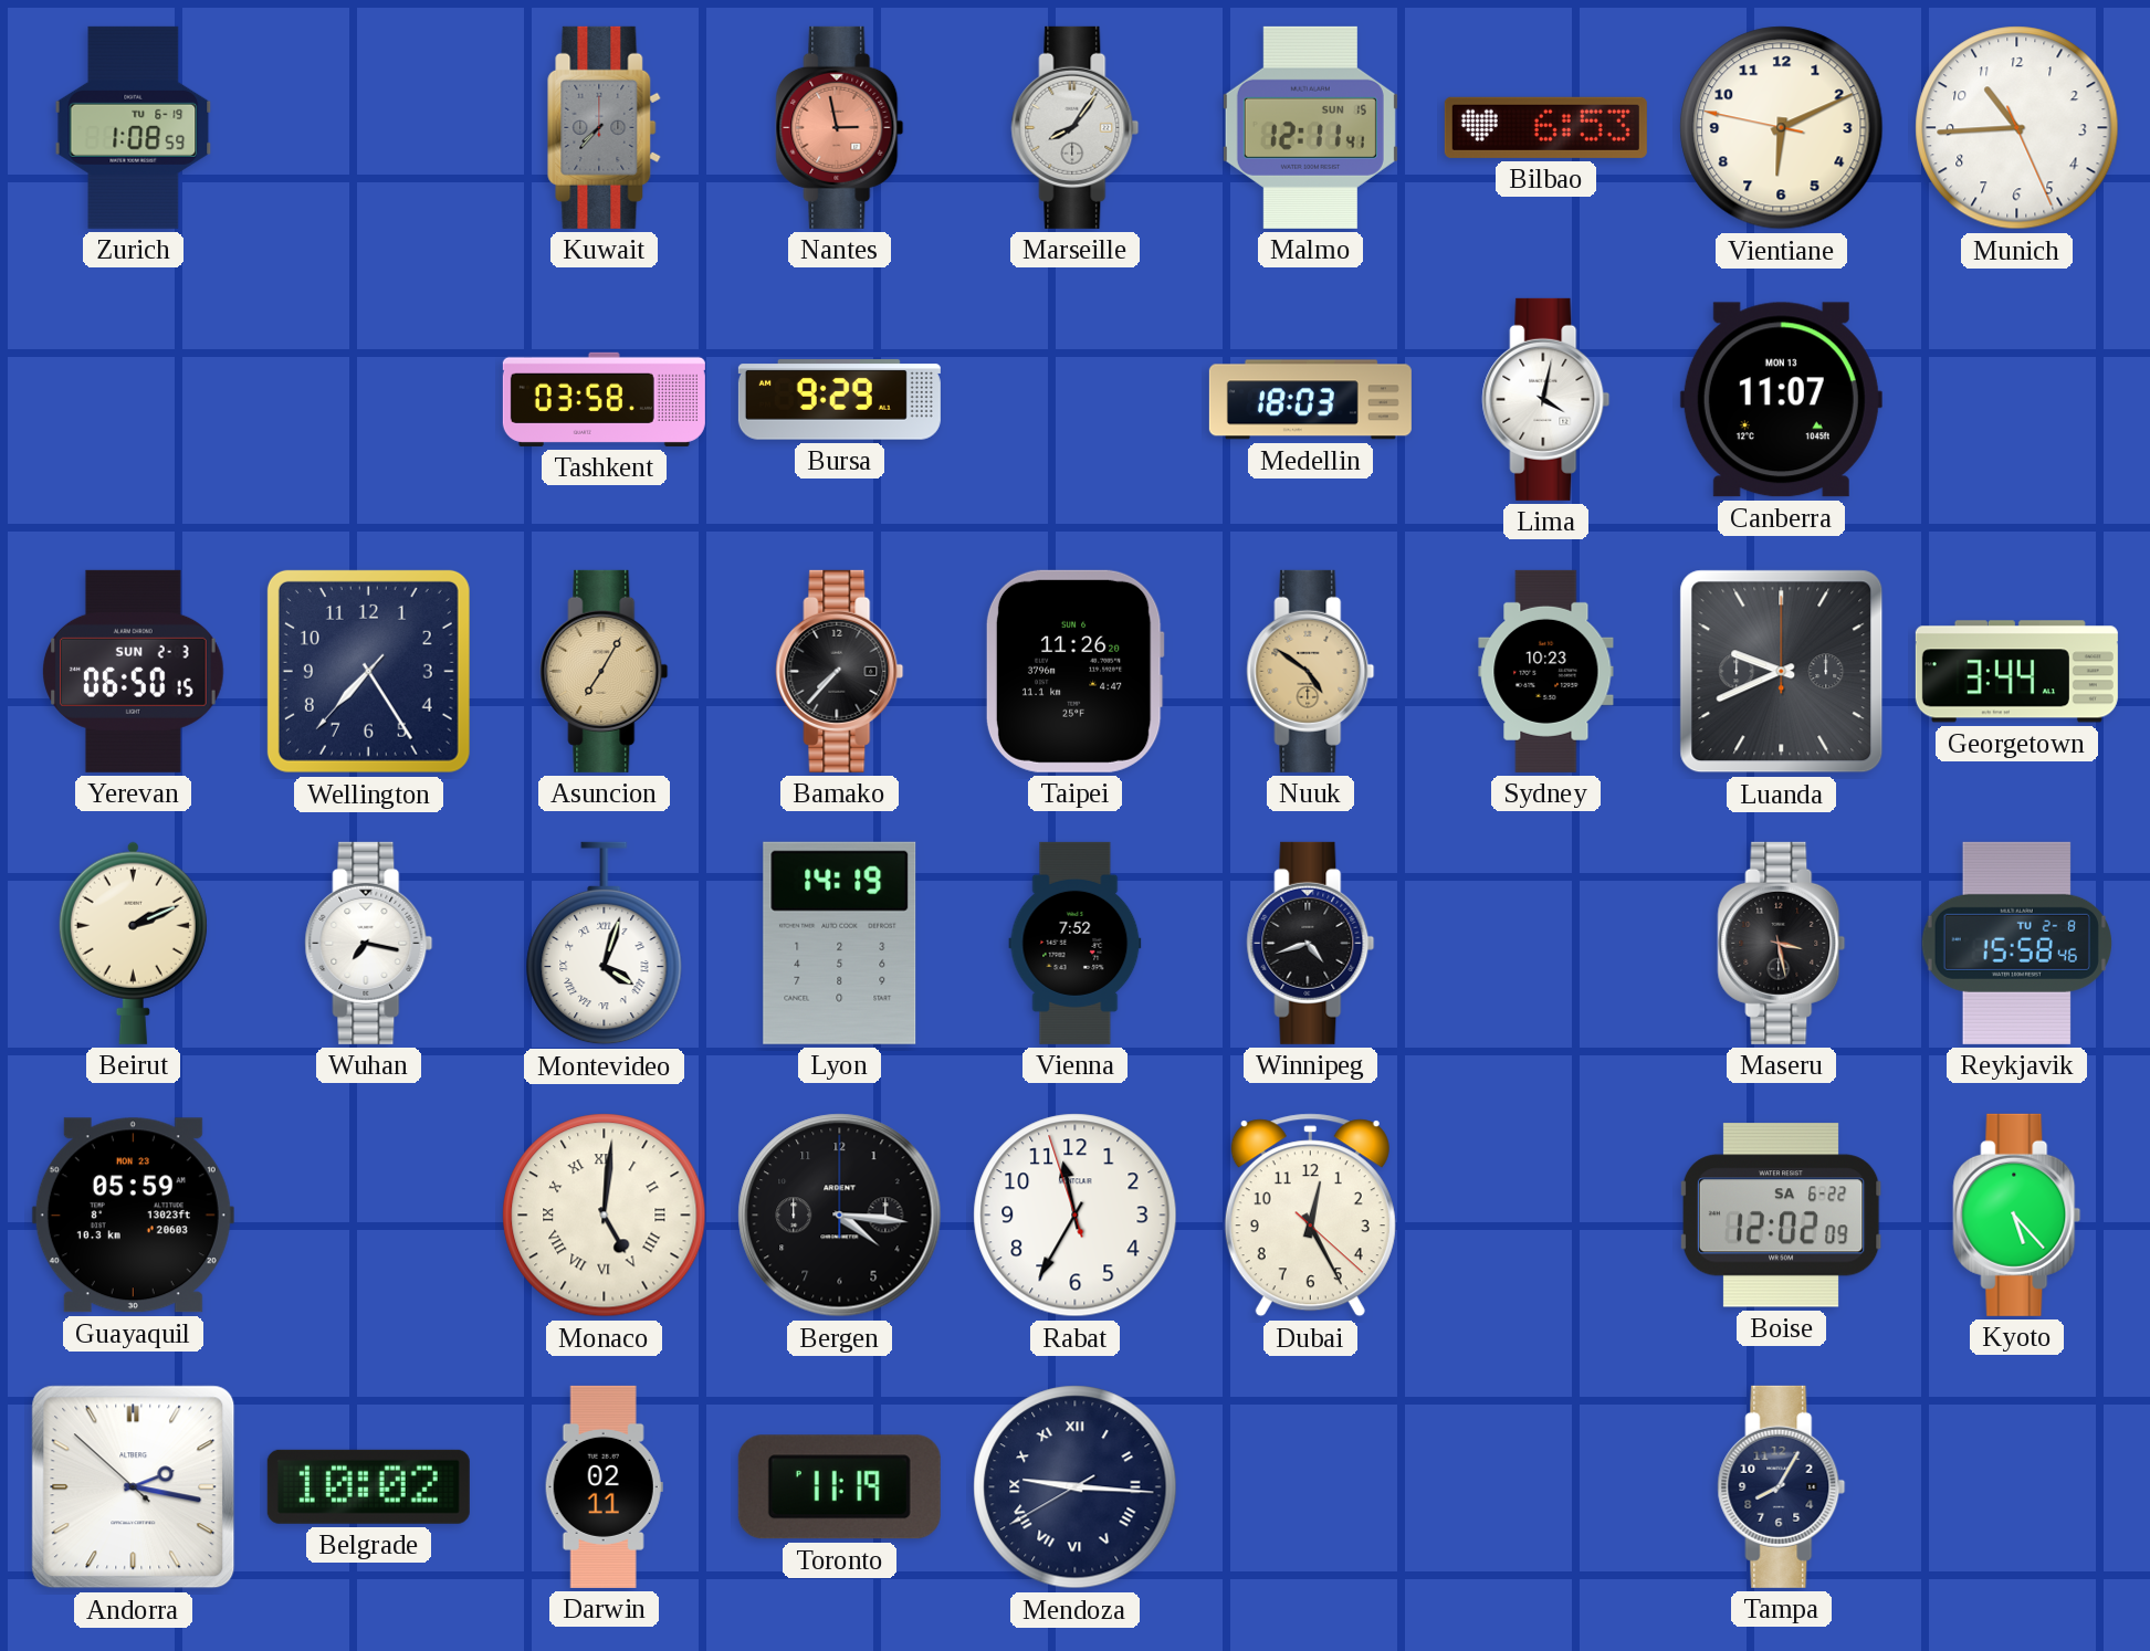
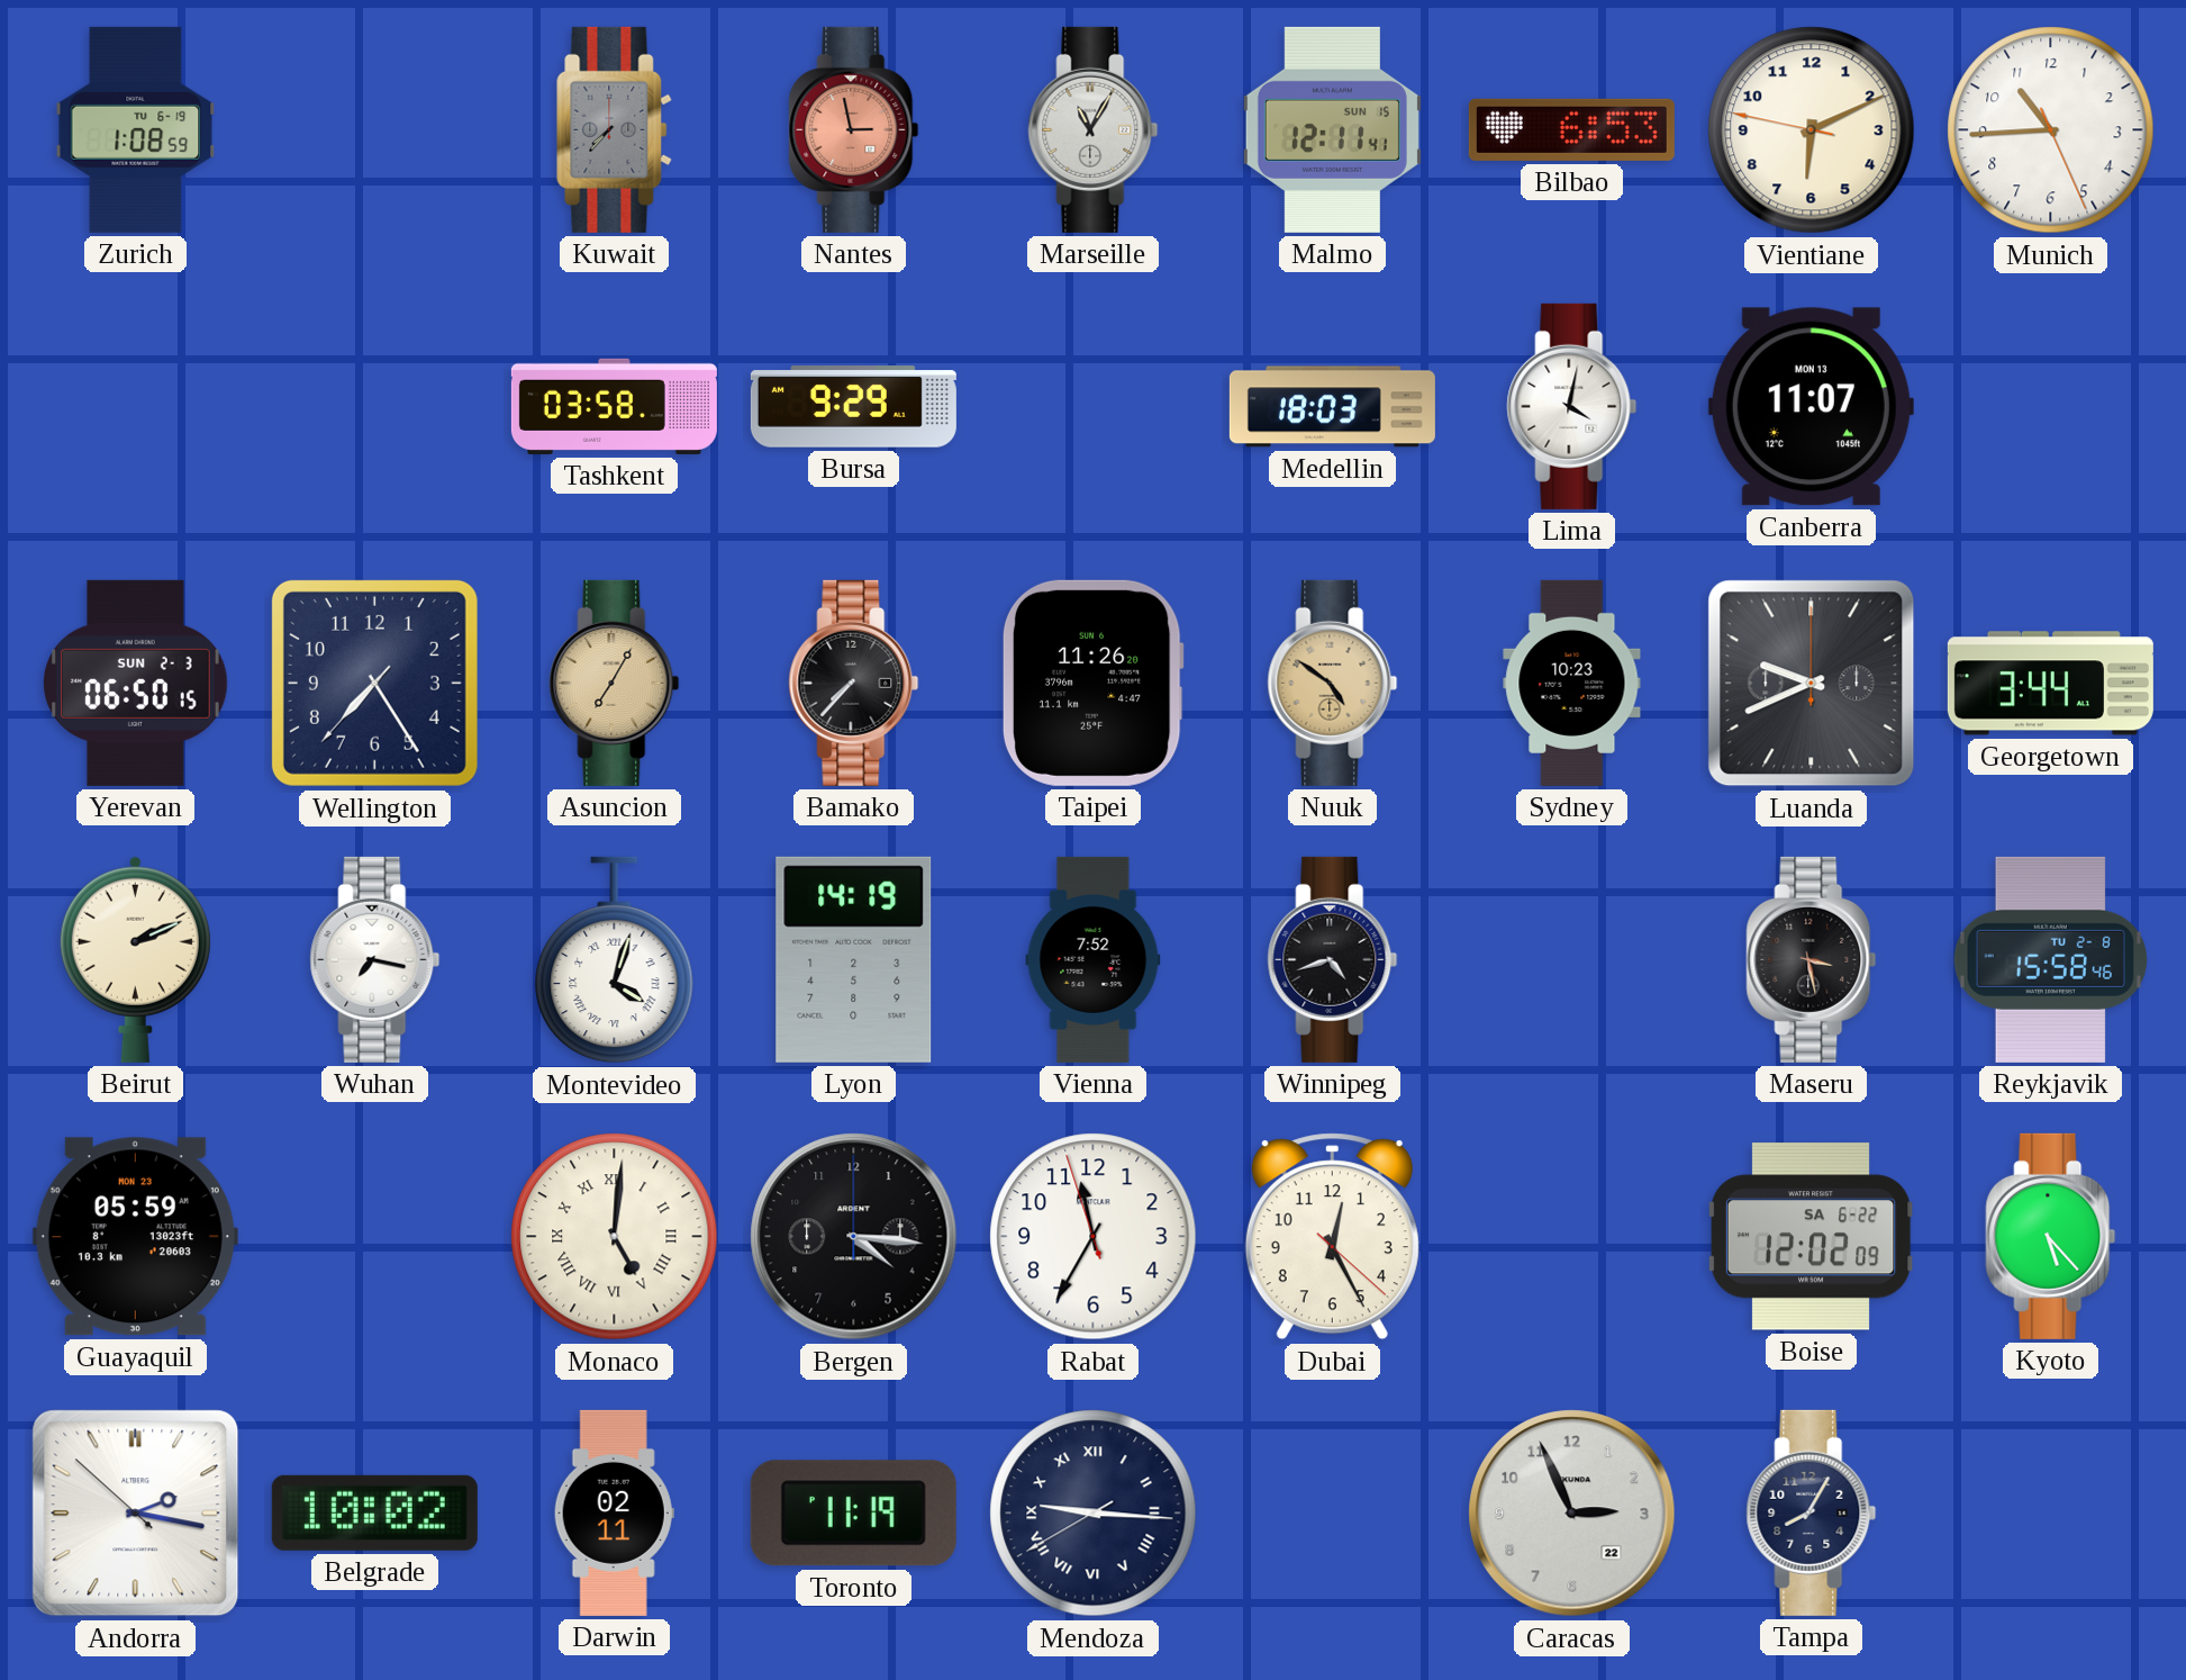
Marseille: 8:06 -> 11:05
Caracas: none -> 2:56
